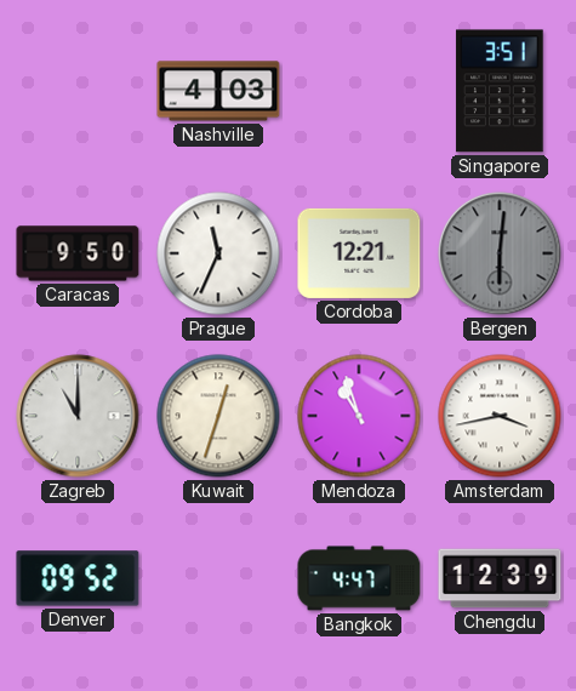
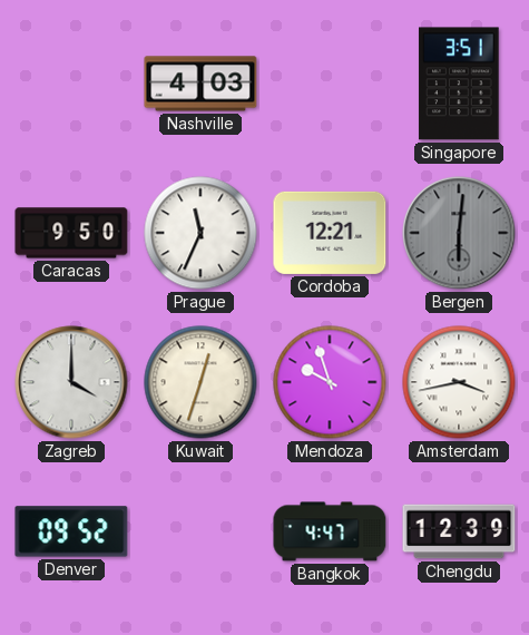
Zagreb: 11:00 -> 4:00
Mendoza: 10:57 -> 9:57
